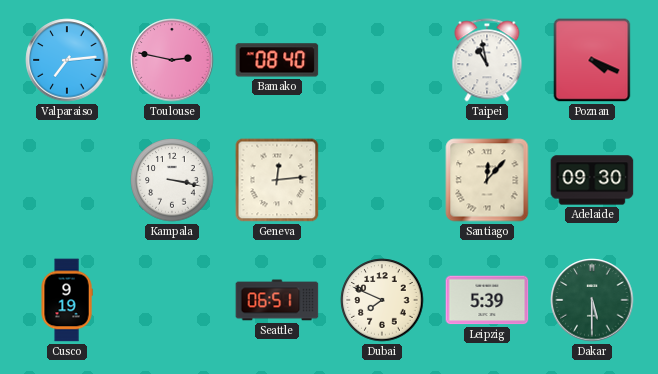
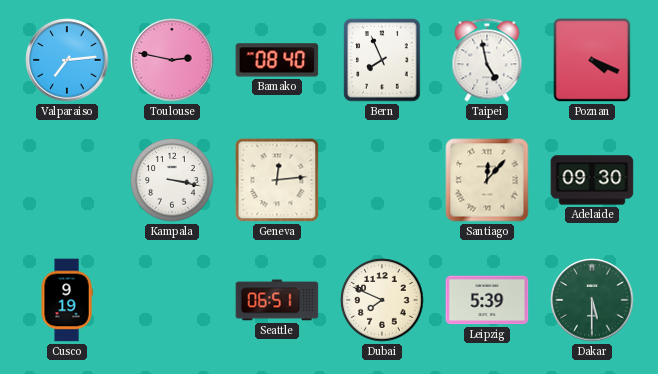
Bern: none -> 7:56
Taipei: 10:58 -> 4:58
